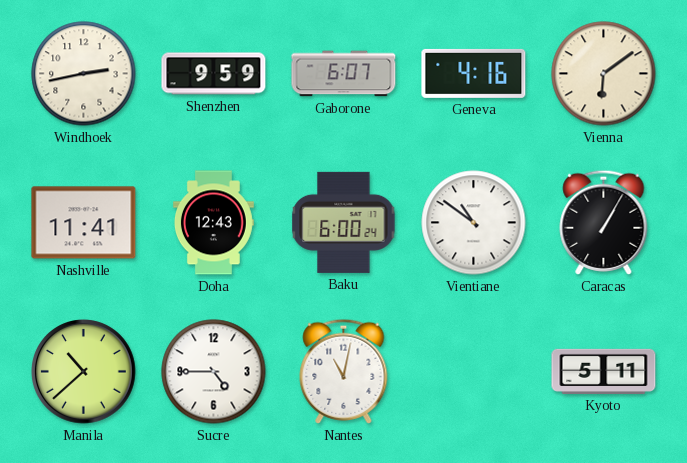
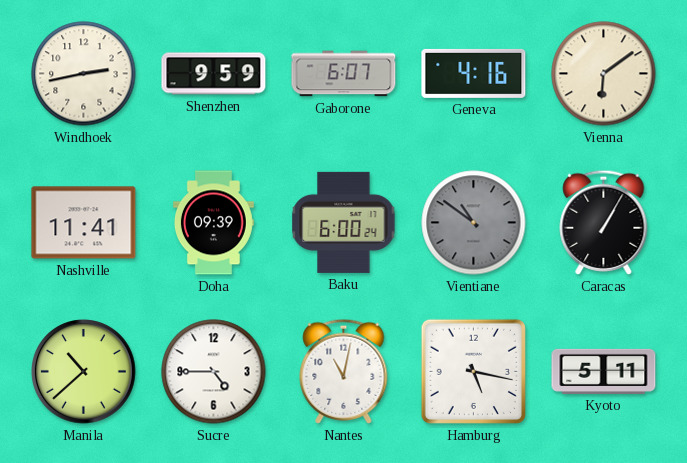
Doha: 12:43 -> 09:39
Vientiane dial: white -> grey
Hamburg: none -> 5:17
